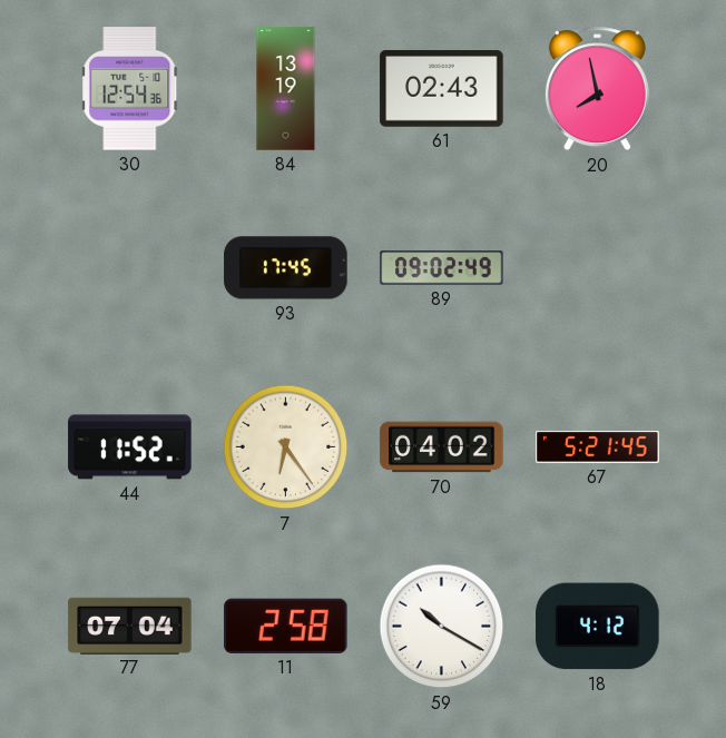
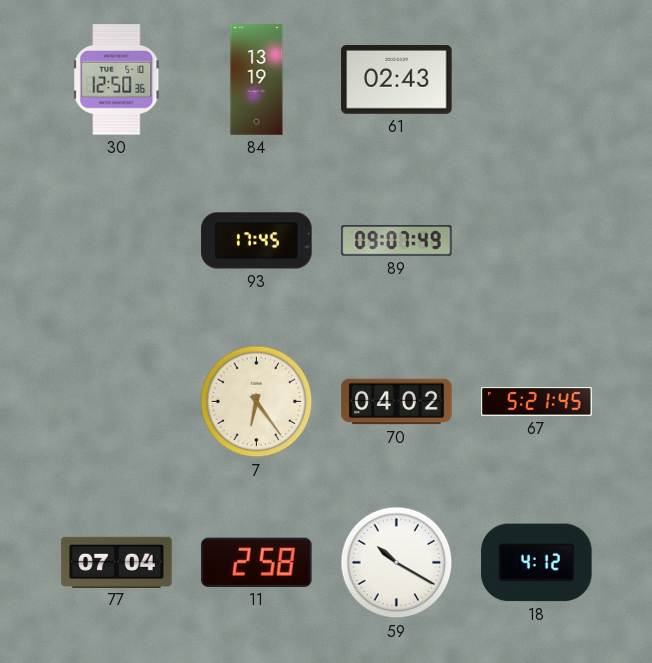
30: 12:54 -> 12:50
20: 7:58 -> none
89: 09:02 -> 09:07
44: 11:52 -> none
